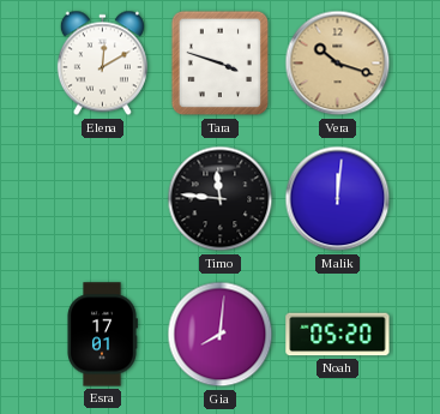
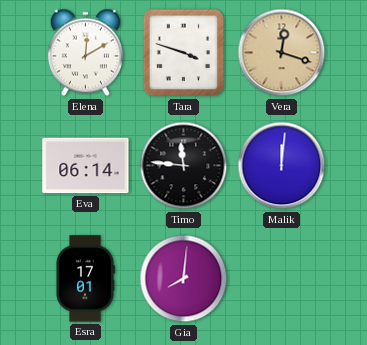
Vera: 10:18 -> 12:18
Eva: none -> 06:14
Noah: 05:20 -> none
